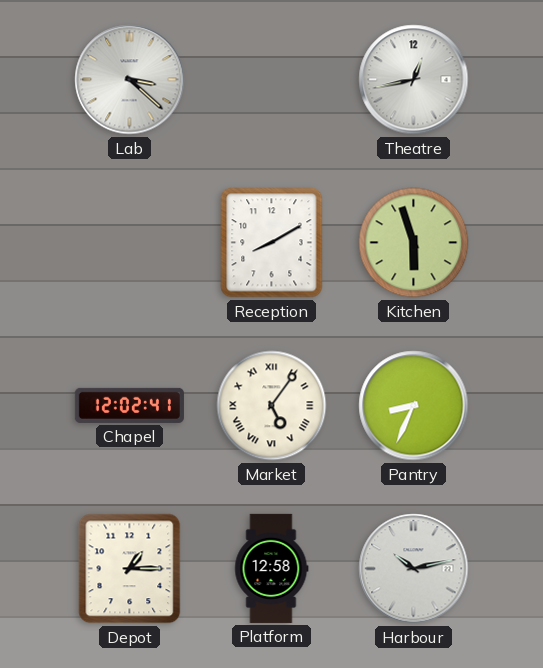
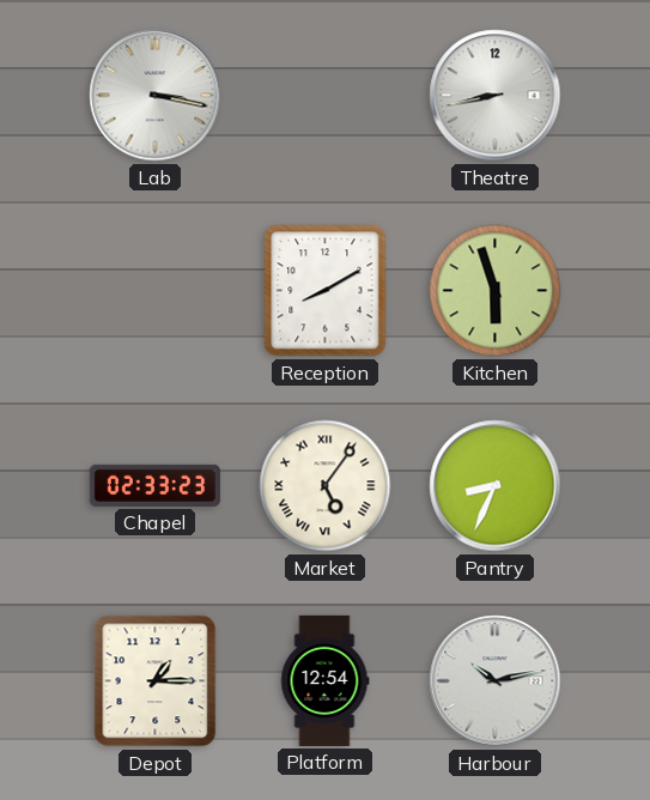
Lab: 3:22 -> 3:17
Theatre: 12:43 -> 8:43
Chapel: 12:02 -> 02:33
Platform: 12:58 -> 12:54
